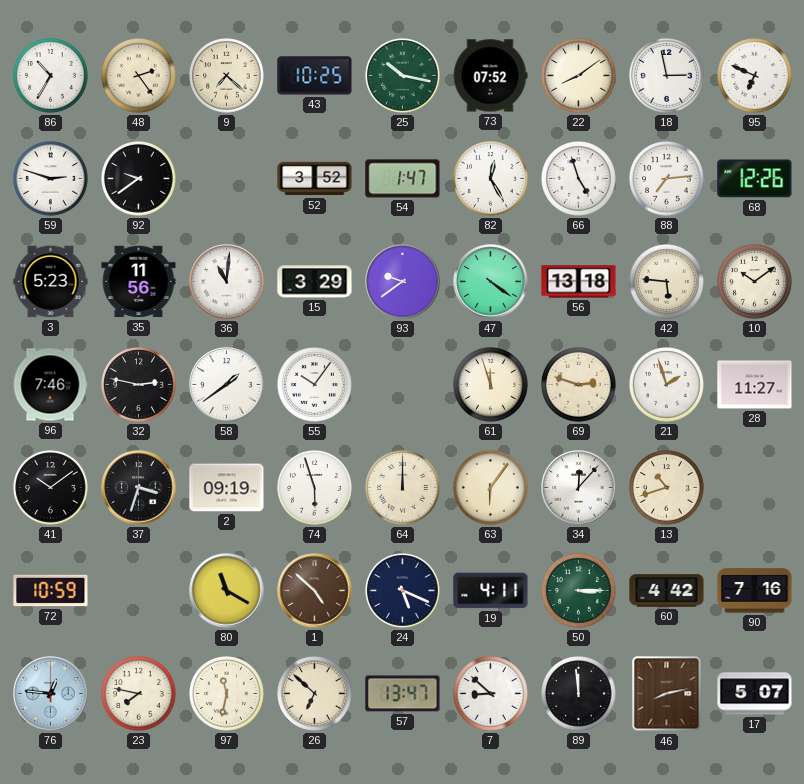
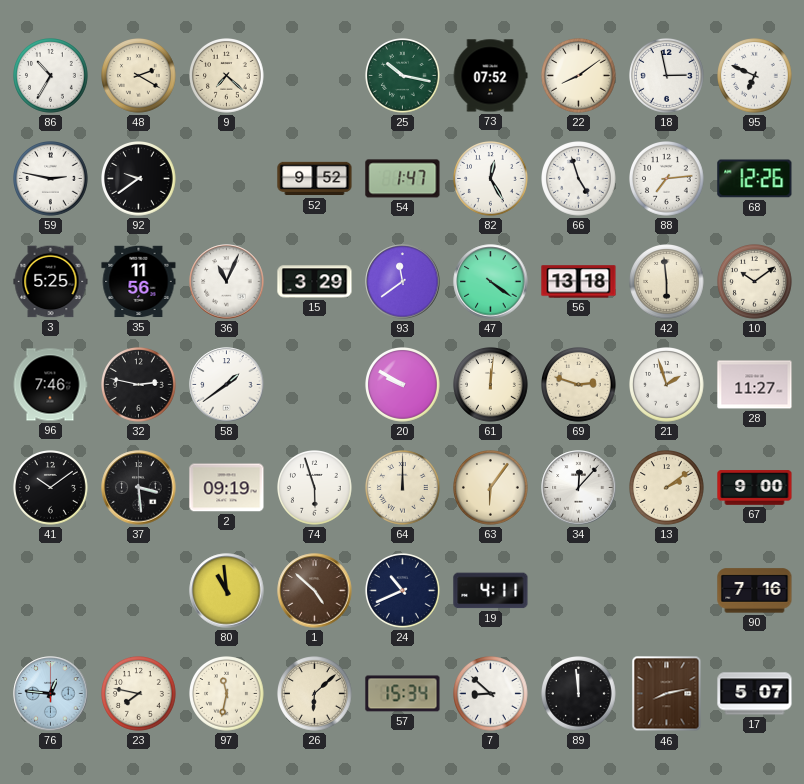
48: 2:24 -> 2:20
43: 10:25 -> none
59: 2:48 -> 2:47
52: 3:52 -> 9:52
3: 5:23 -> 5:25
36: 11:01 -> 11:04
93: 9:39 -> 11:39
42: 5:46 -> 5:59
55: 10:06 -> none
20: none -> 9:50
61: 11:57 -> 12:01
37: 3:33 -> 3:29
13: 10:42 -> 2:09
67: none -> 9:00
72: 10:59 -> none
80: 11:20 -> 10:59
24: 5:19 -> 10:41
50: 3:15 -> none
60: 4:42 -> none
26: 6:52 -> 6:08
57: 13:47 -> 15:34
